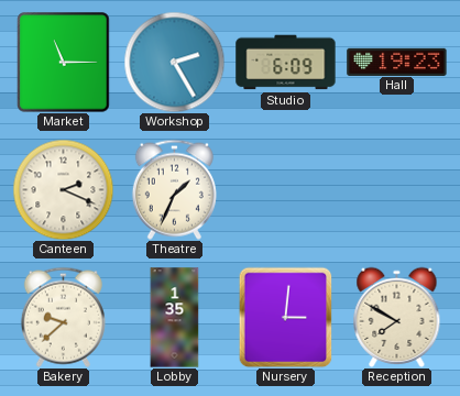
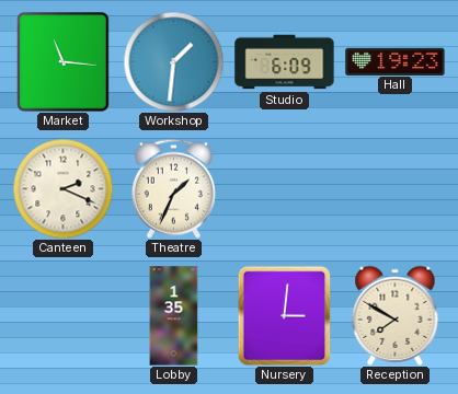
Market: 11:15 -> 11:16
Workshop: 2:25 -> 1:31
Bakery: 9:38 -> none
